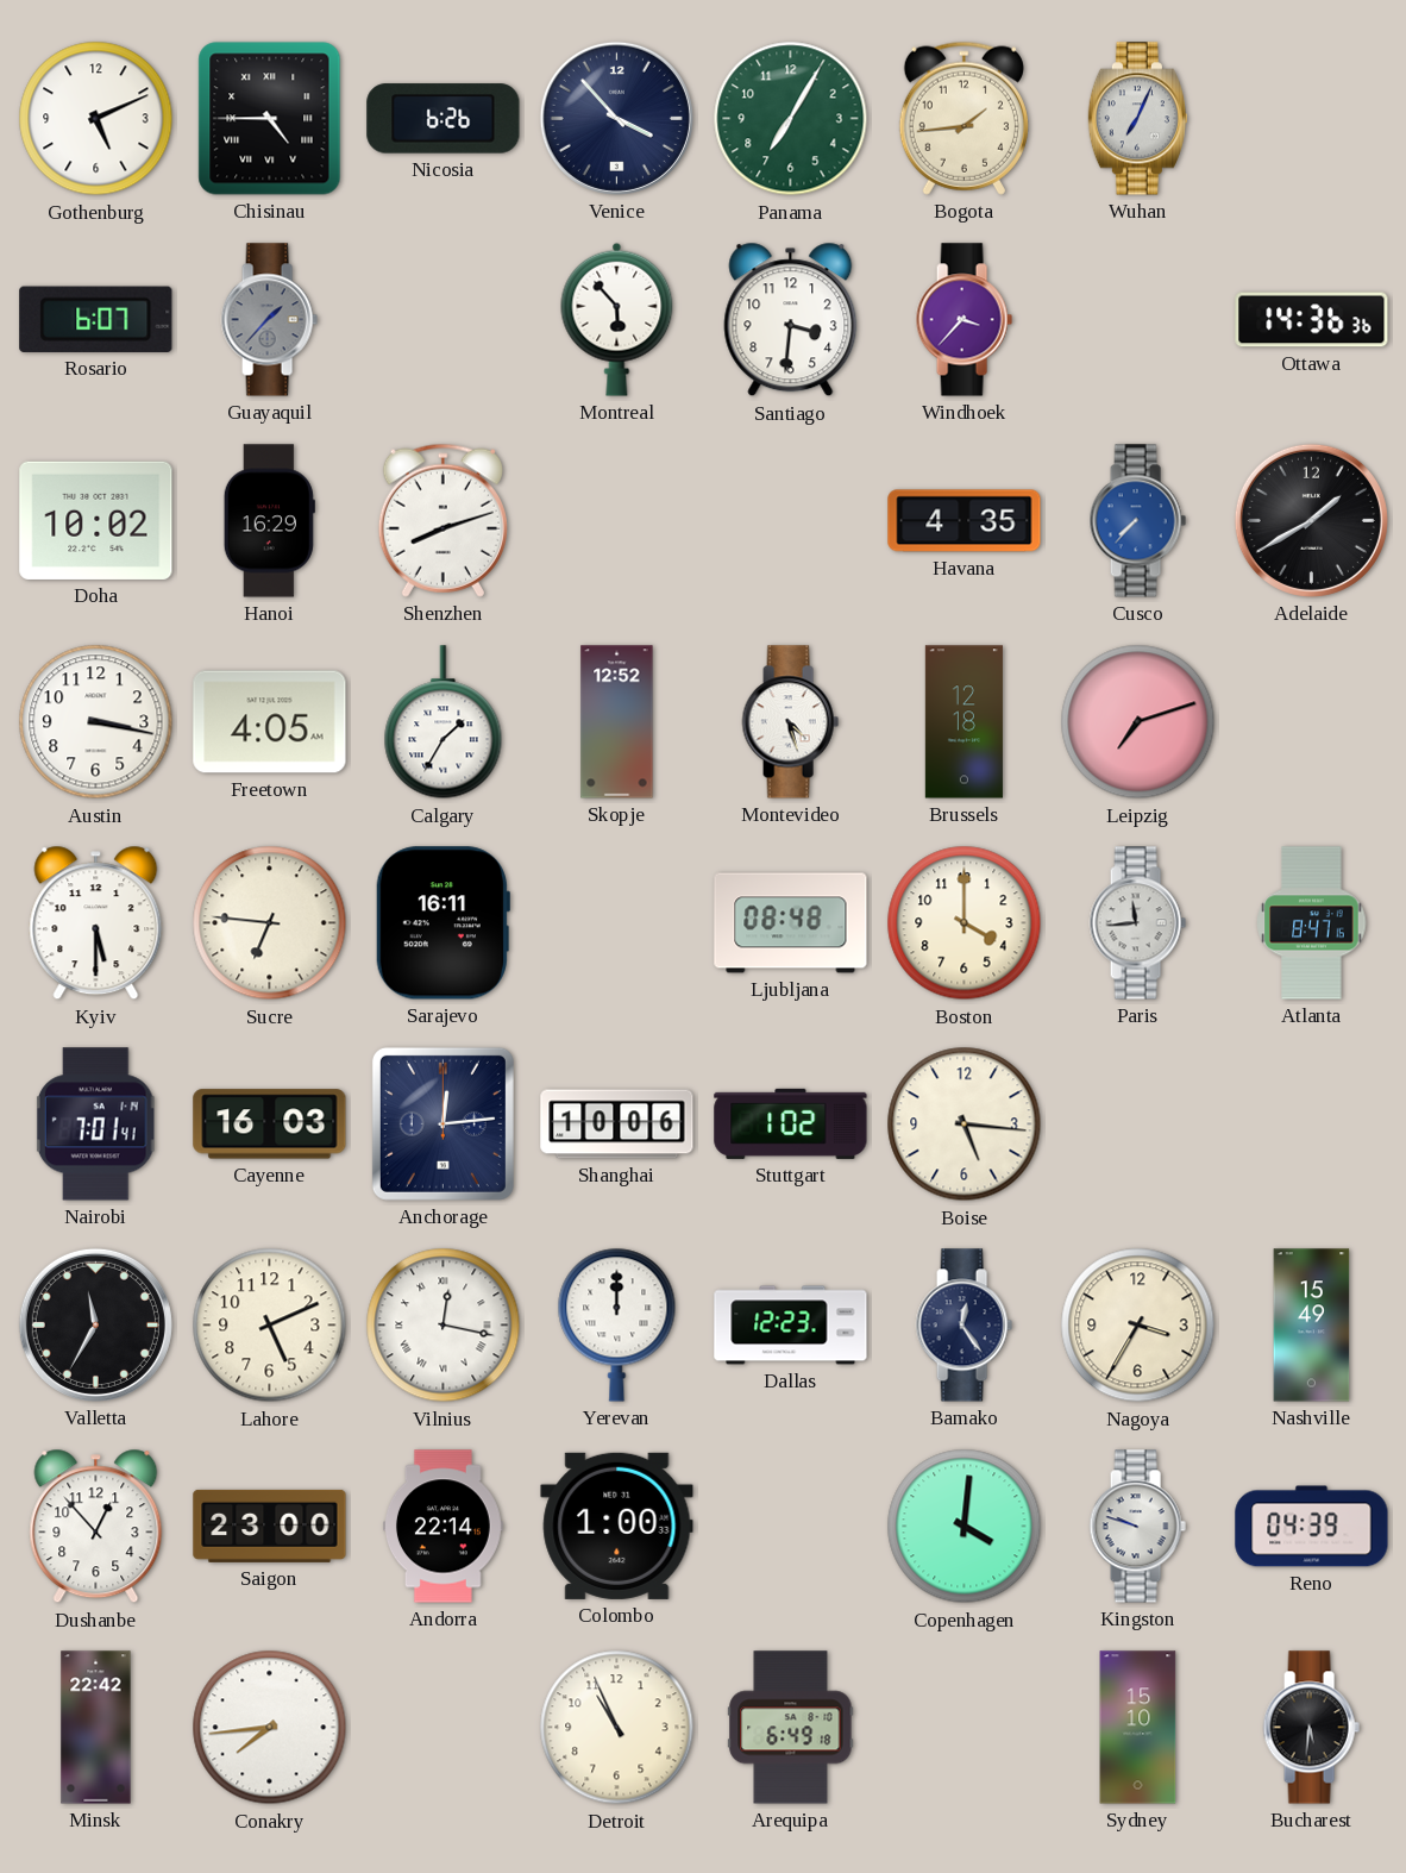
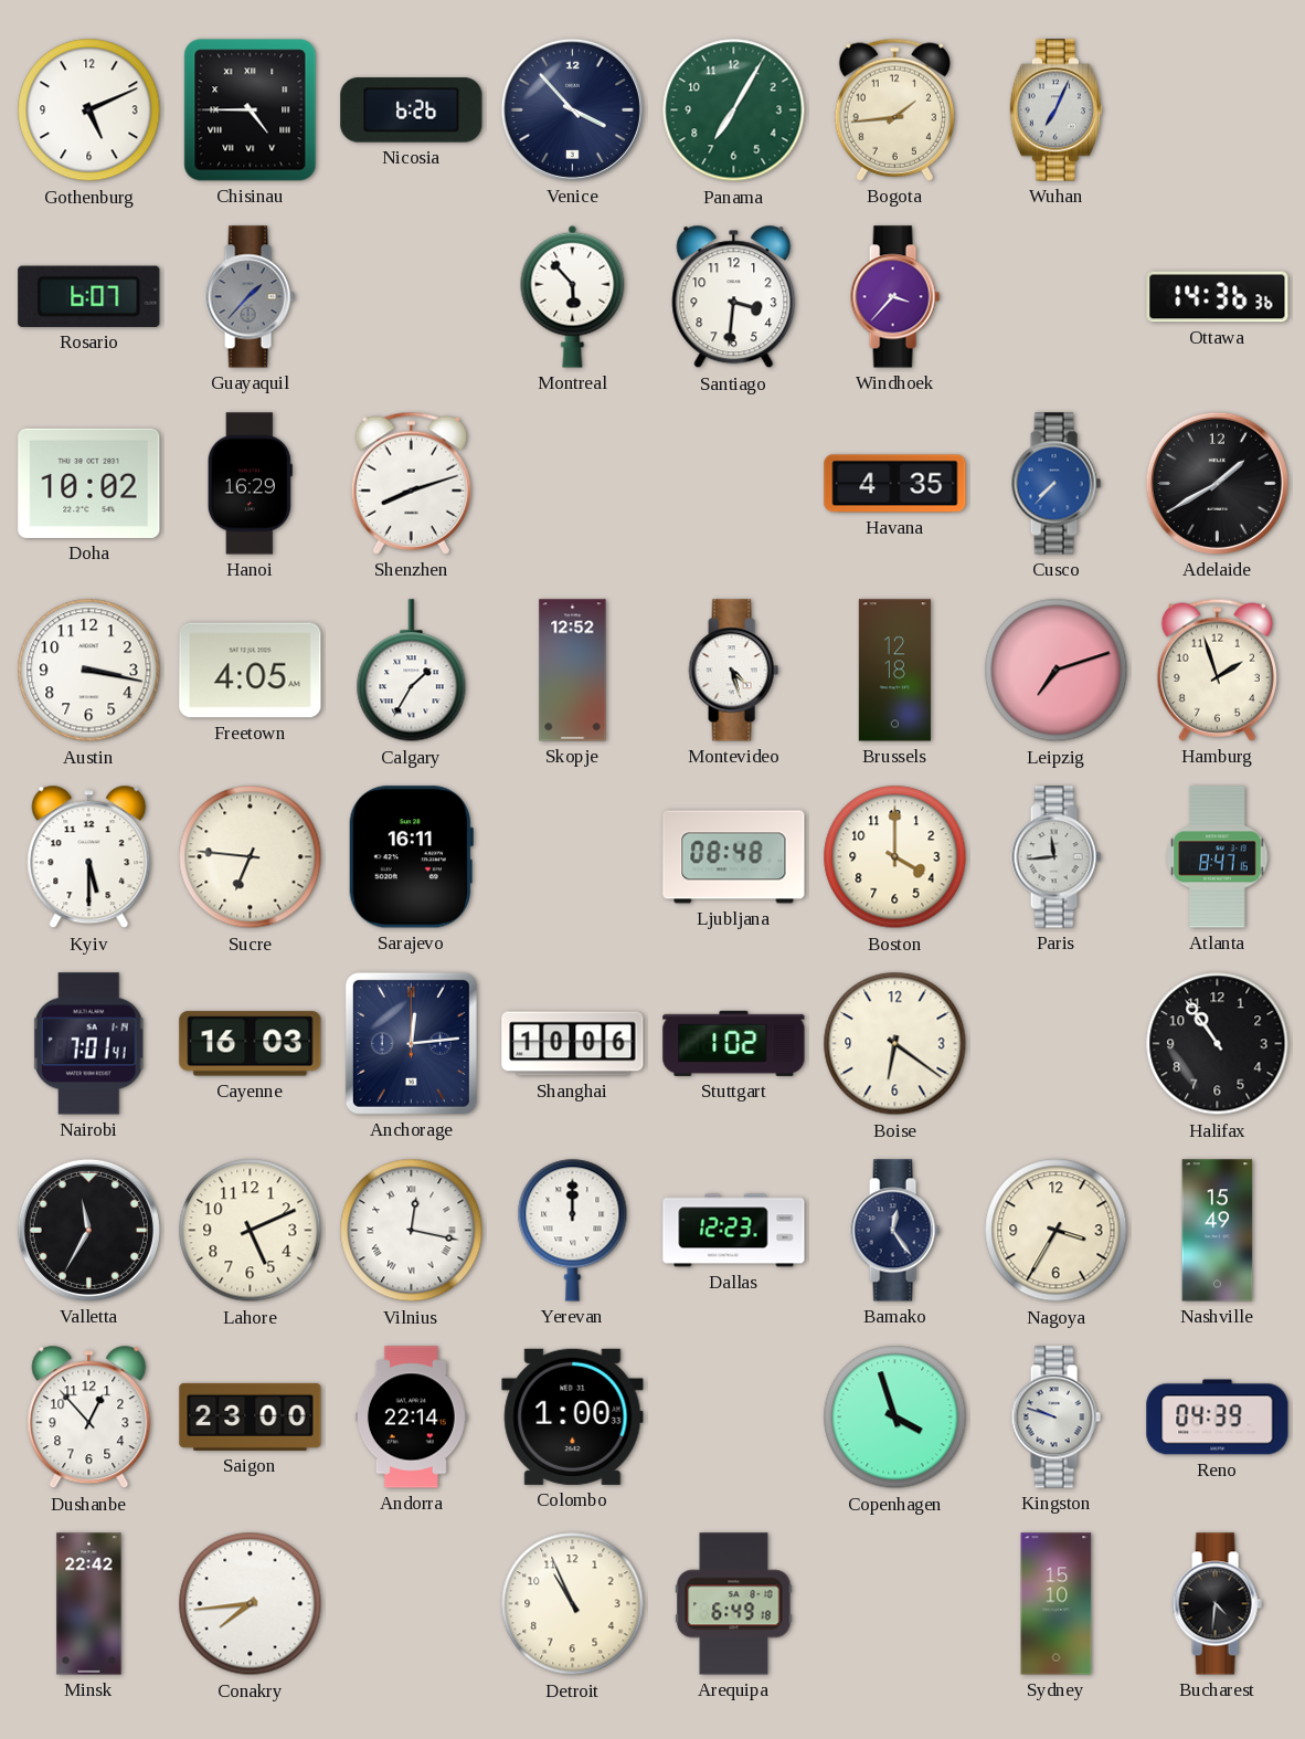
Hamburg: none -> 1:57
Boise: 5:16 -> 6:21
Halifax: none -> 10:54
Copenhagen: 4:01 -> 3:57
Bucharest: 5:31 -> 4:31
